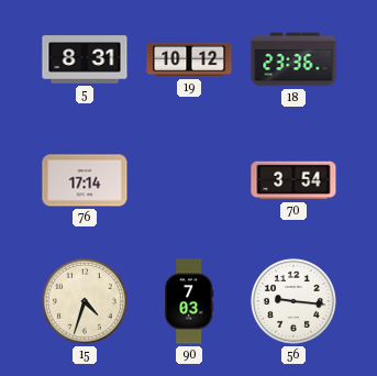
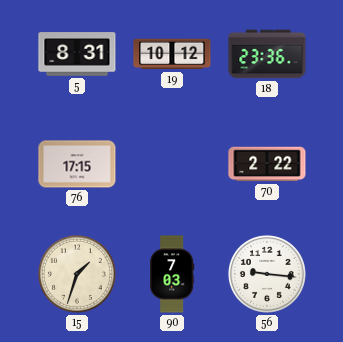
76: 17:14 -> 17:15
70: 3:54 -> 2:22
15: 4:33 -> 1:33
